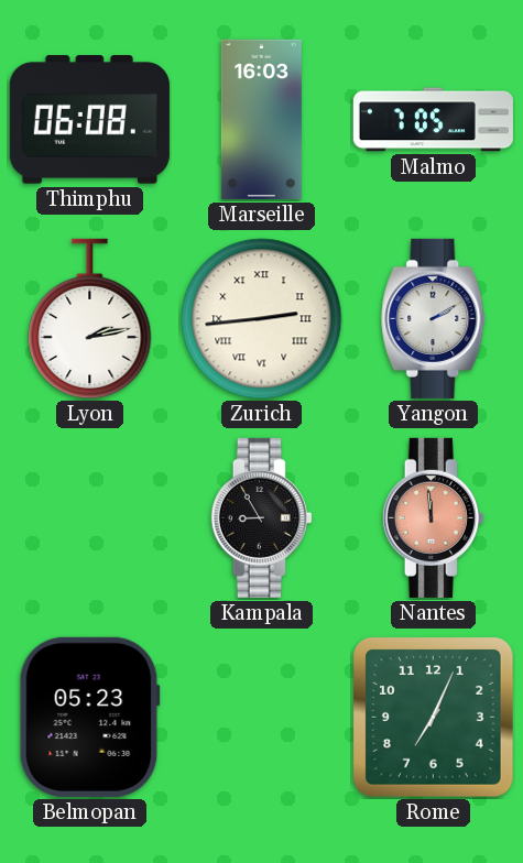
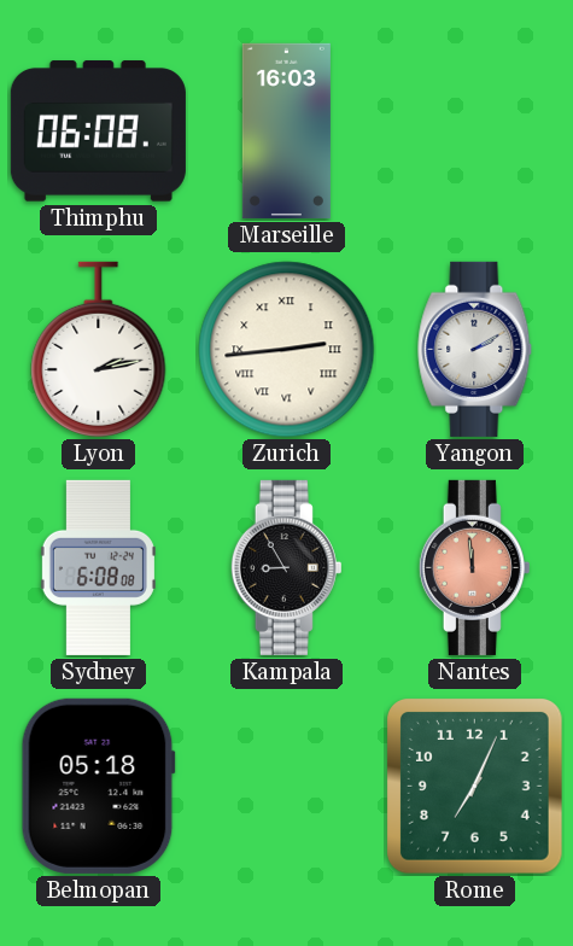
Malmo: 7:05 -> none
Sydney: none -> 6:08
Belmopan: 05:23 -> 05:18
